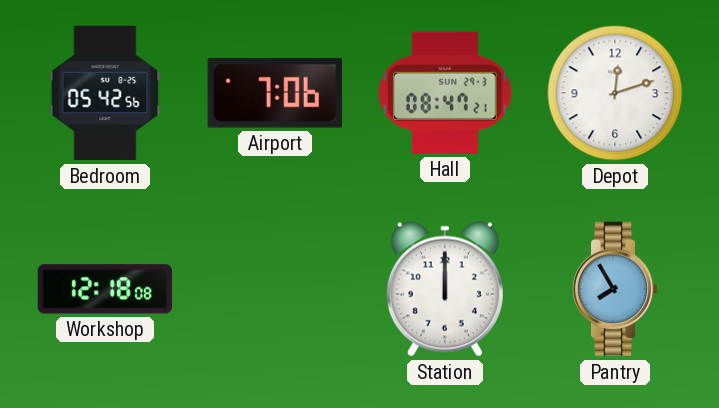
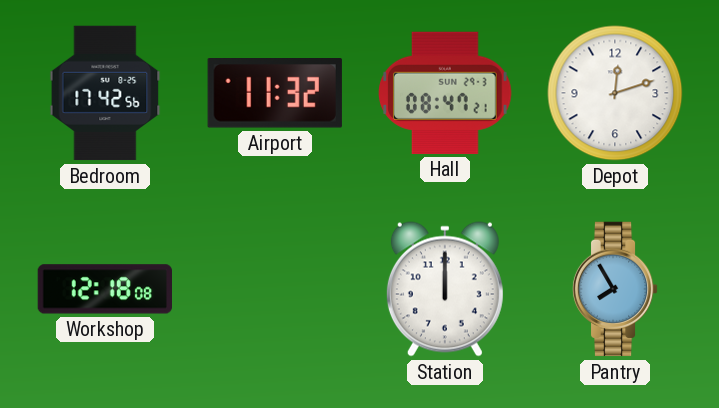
Bedroom: 05:42 -> 17:42
Airport: 7:06 -> 11:32
